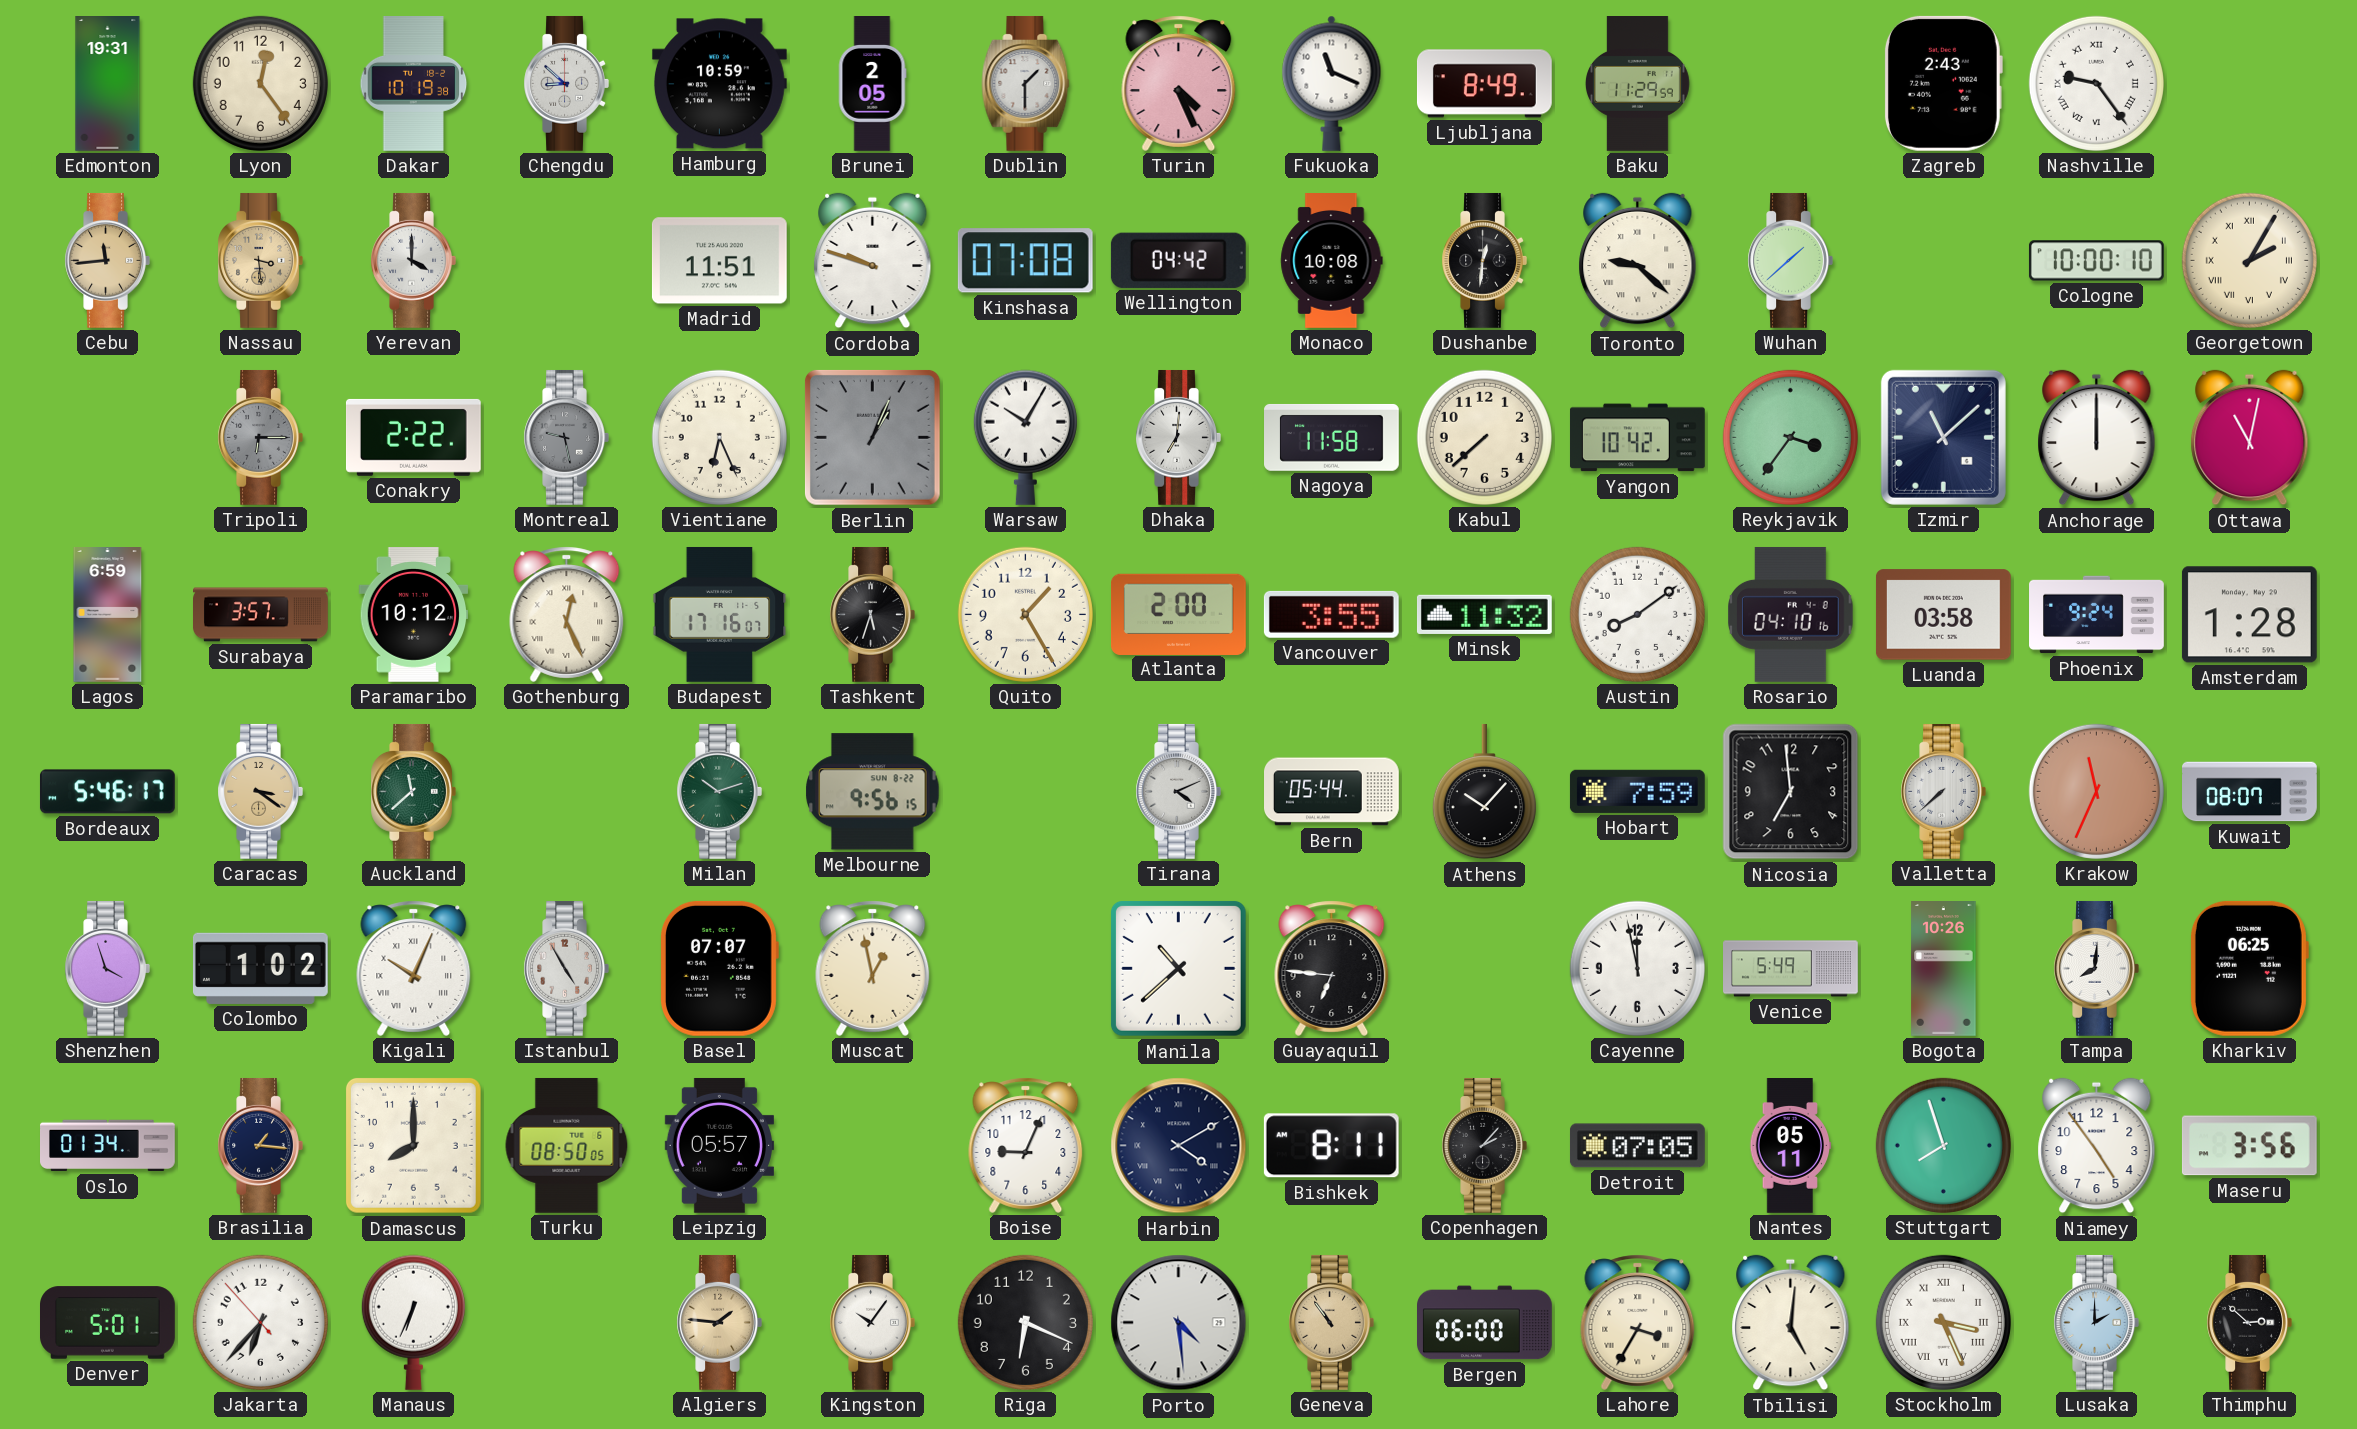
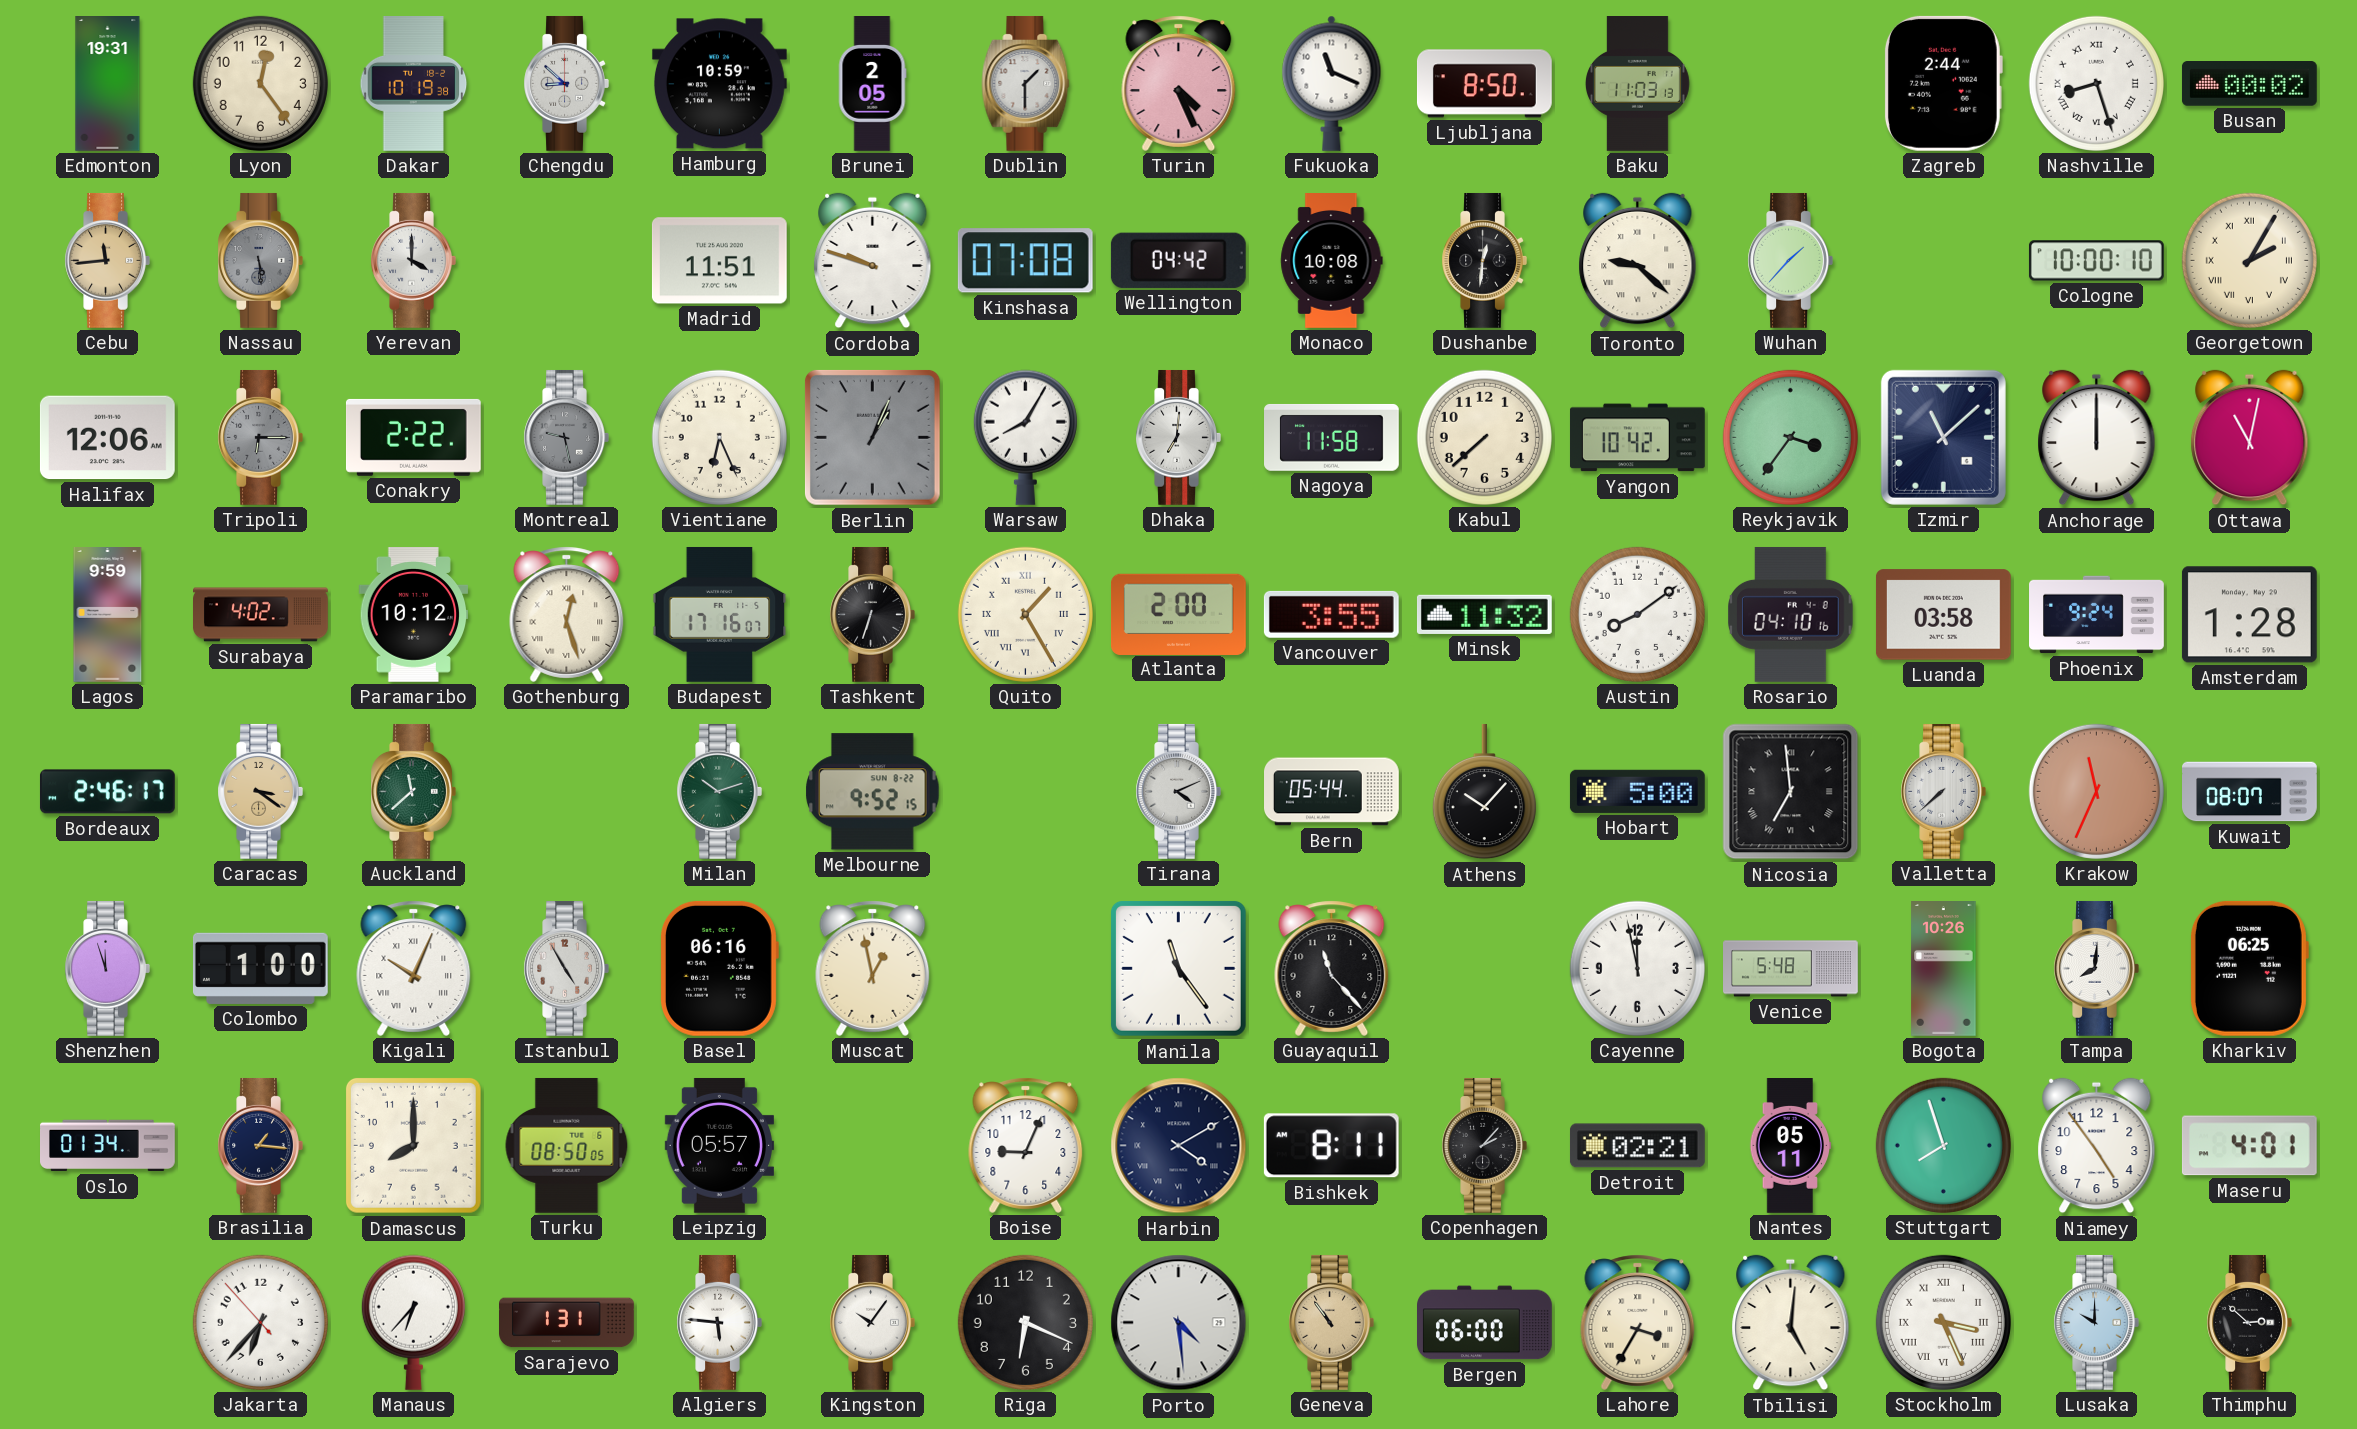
Ljubljana: 8:49 -> 8:50
Baku: 11:29 -> 11:03
Zagreb: 2:43 -> 2:44
Nashville: 9:24 -> 8:27
Busan: none -> 00:02
Nassau: 3:29 -> 5:29
Nassau dial: champagne -> grey
Wuhan: 1:38 -> 1:37
Halifax: none -> 12:06
Warsaw: 10:05 -> 8:05
Lagos: 6:59 -> 9:59
Surabaya: 3:57 -> 4:02
Gothenburg: 12:26 -> 12:27
Tashkent: 5:33 -> 6:33
Quito numerals: Arabic -> Roman
Bordeaux: 5:46 -> 2:46
Melbourne: 9:56 -> 9:52
Hobart: 7:59 -> 5:00
Nicosia numerals: Arabic -> Roman
Shenzhen: 3:57 -> 11:57
Colombo: 1:02 -> 1:00
Basel: 07:07 -> 06:16
Manila: 10:38 -> 11:24
Guayaquil: 6:46 -> 11:23
Venice: 5:49 -> 5:48
Detroit: 07:05 -> 02:21
Maseru: 3:56 -> 4:01
Denver: 5:01 -> none
Manaus: 6:34 -> 6:37
Sarajevo: none -> 1:31
Algiers: 1:46 -> 5:46
Algiers dial: champagne -> white
Lusaka: 2:00 -> 10:00
